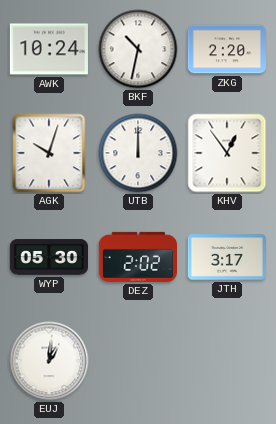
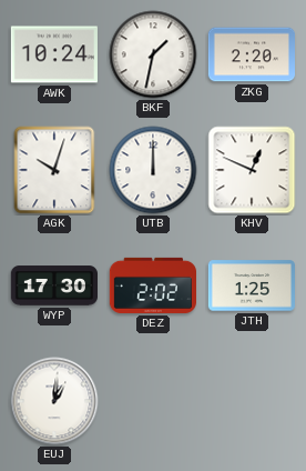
BKF: 10:32 -> 1:32
KHV: 12:54 -> 12:49
WYP: 05:30 -> 17:30
JTH: 3:17 -> 1:25
